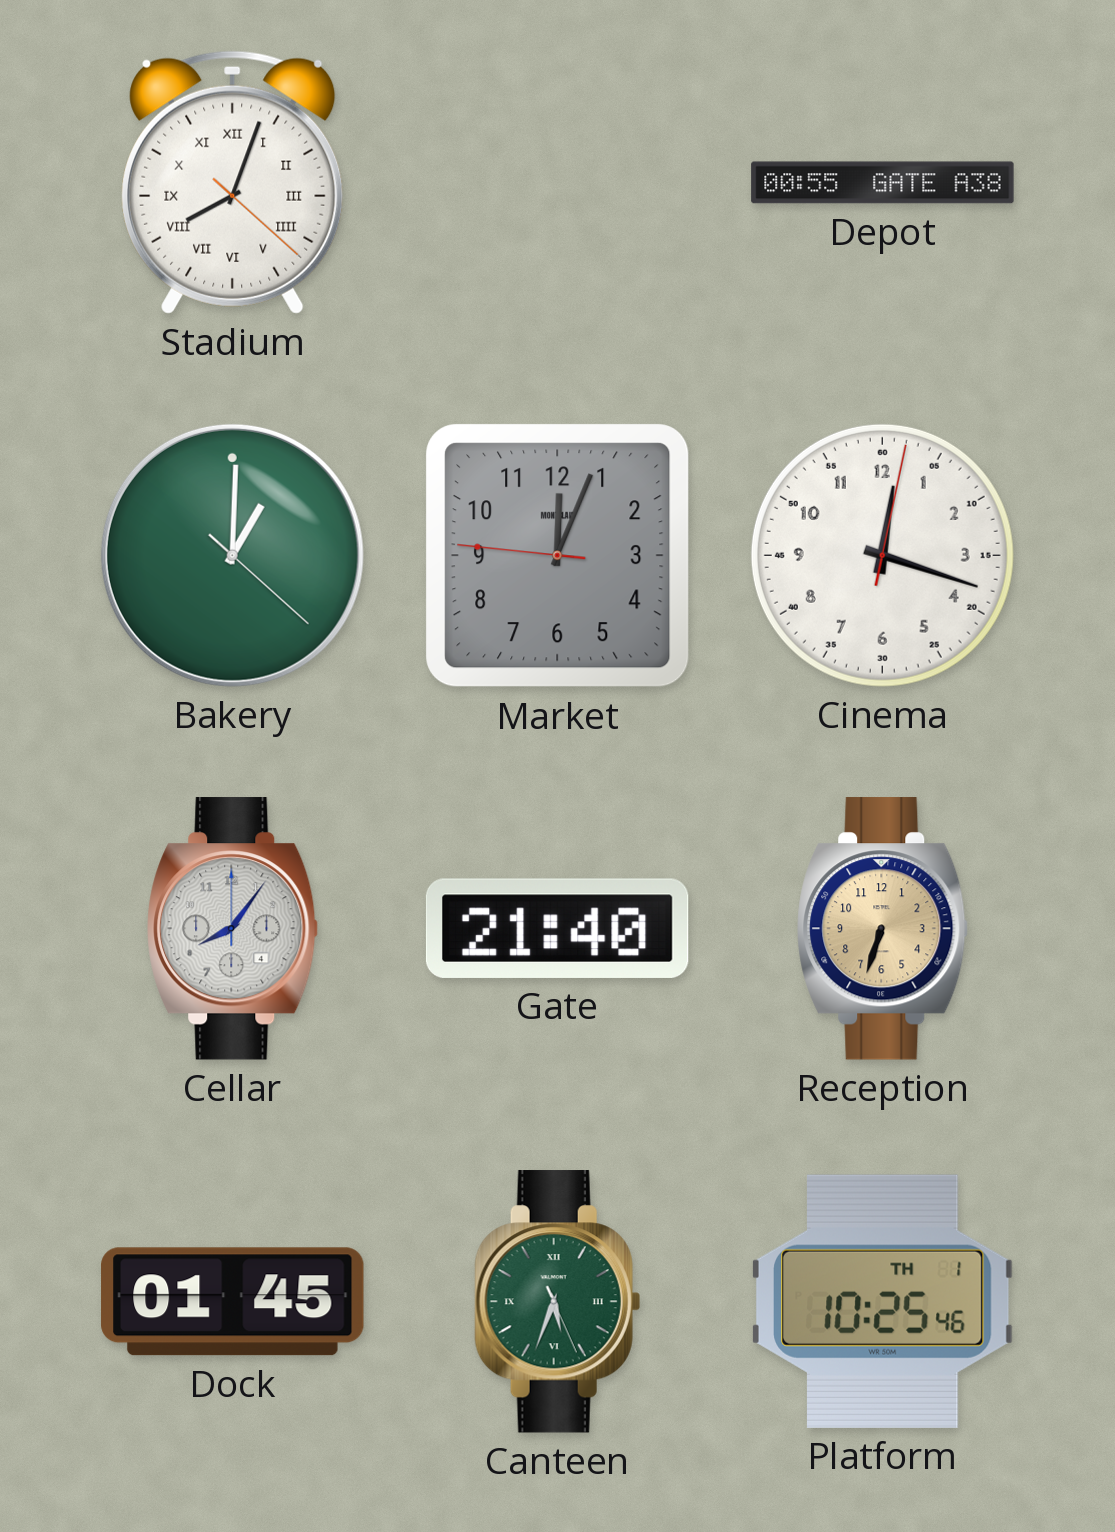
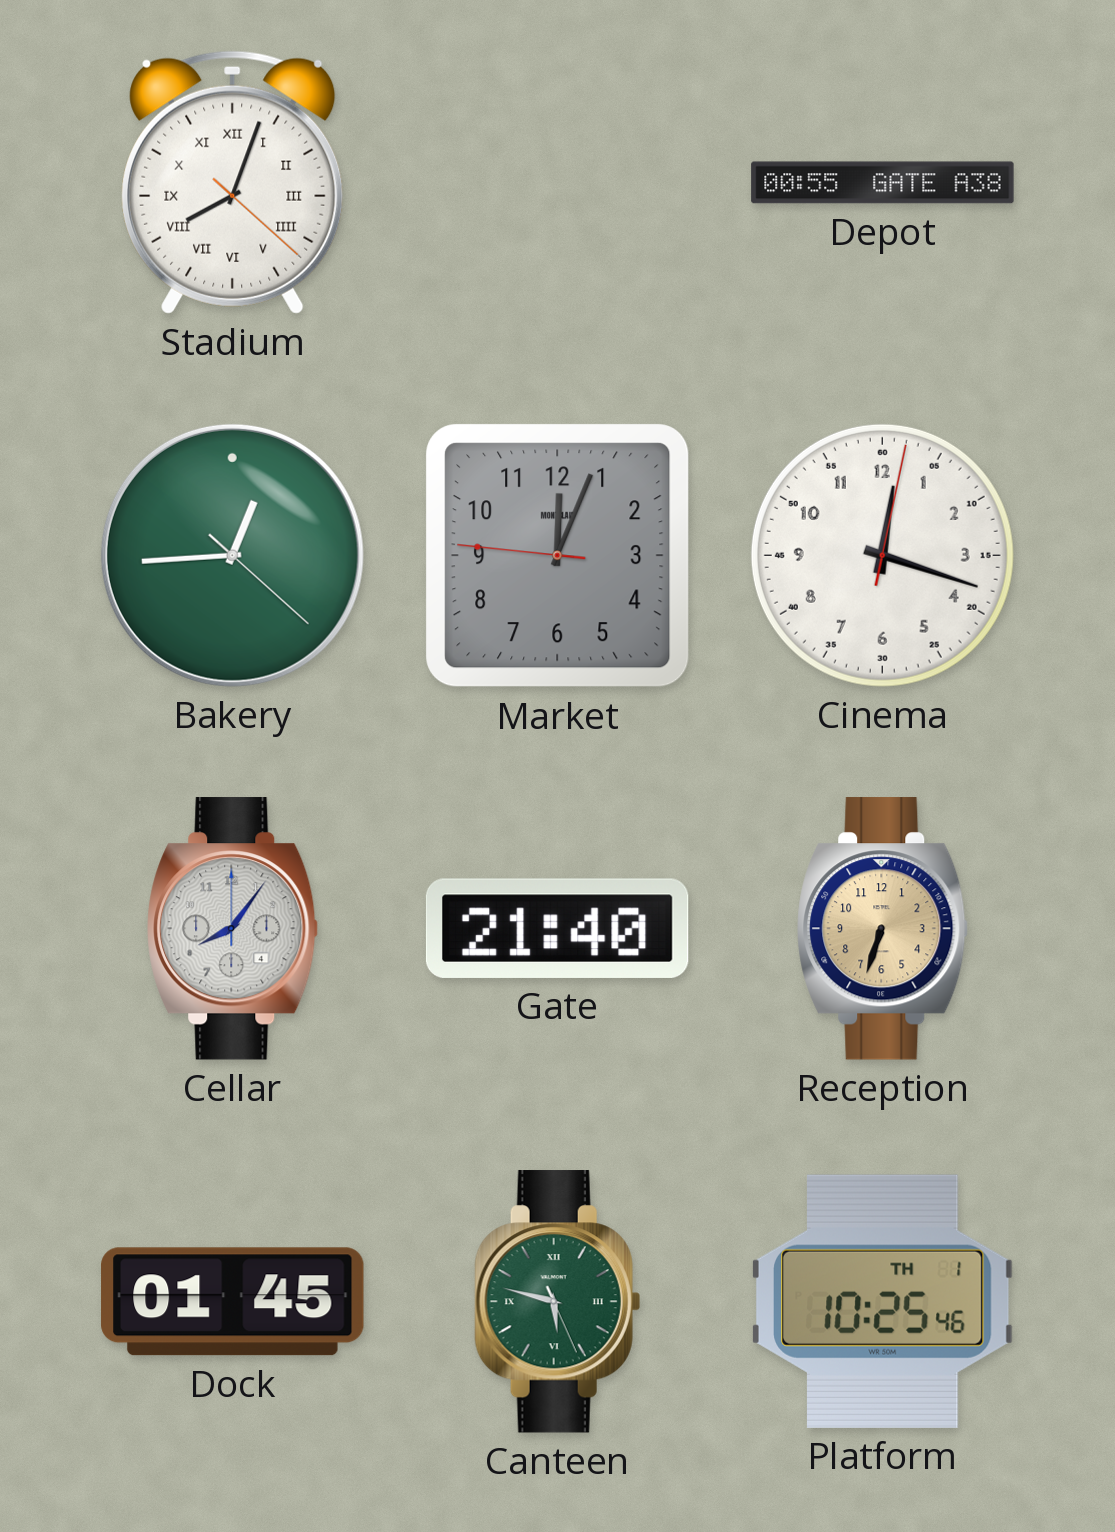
Bakery: 1:00 -> 12:44
Canteen: 5:33 -> 5:47
